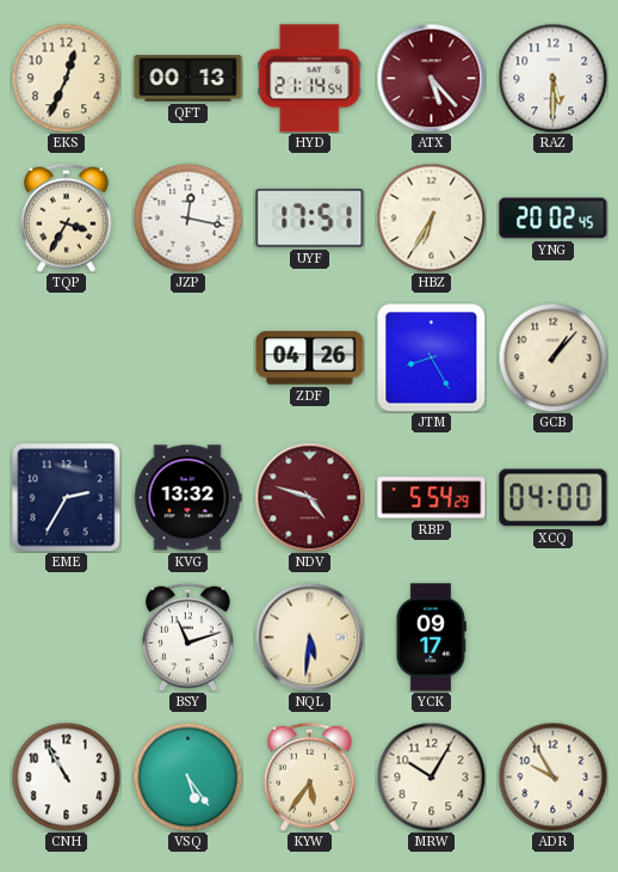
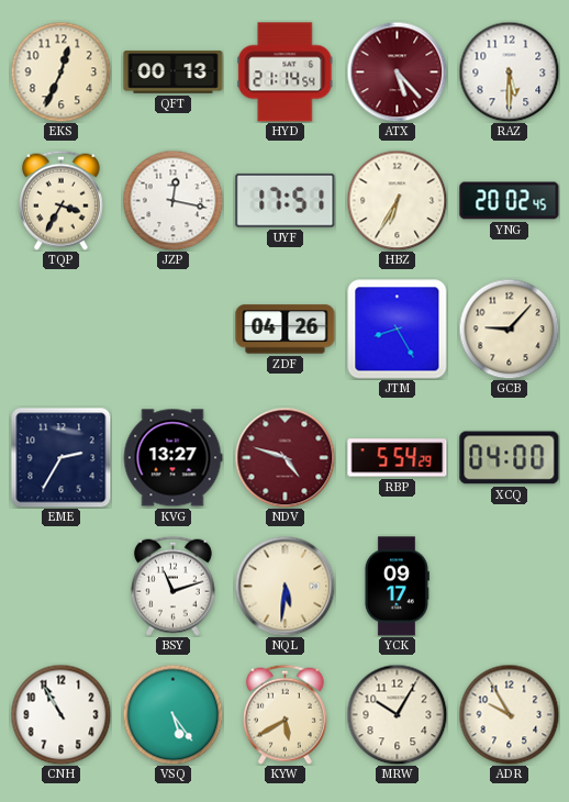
GCB: 1:07 -> 9:07
KVG: 13:32 -> 13:27
KYW: 5:36 -> 5:40
